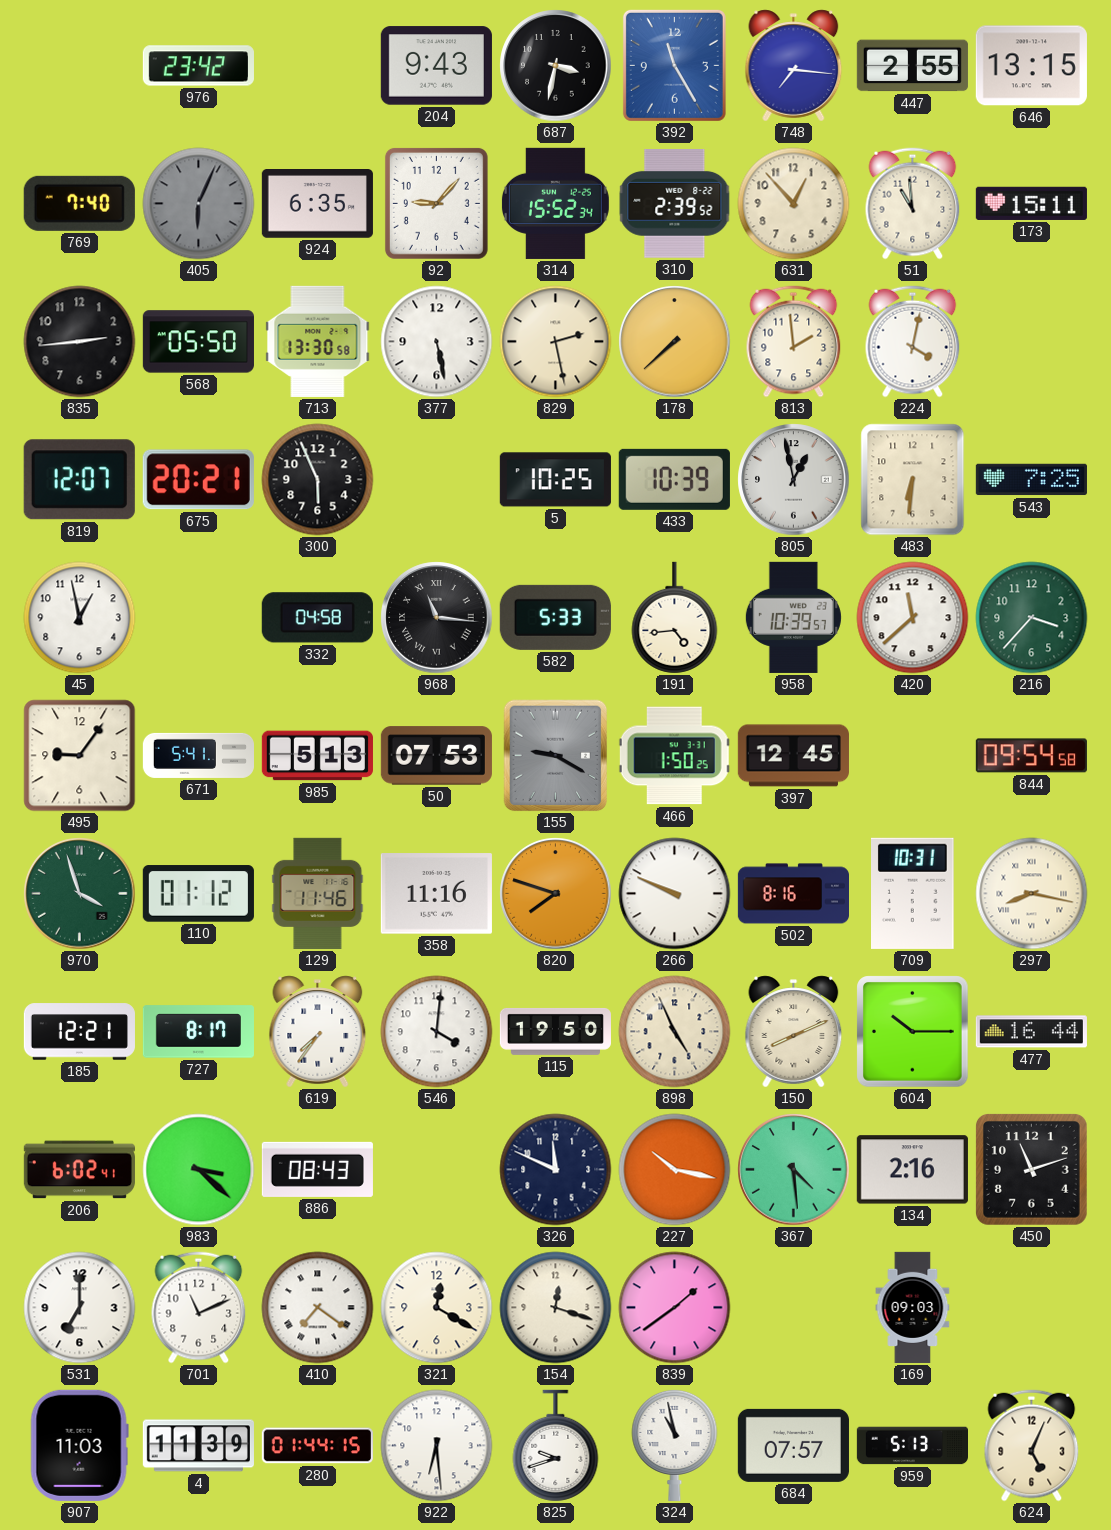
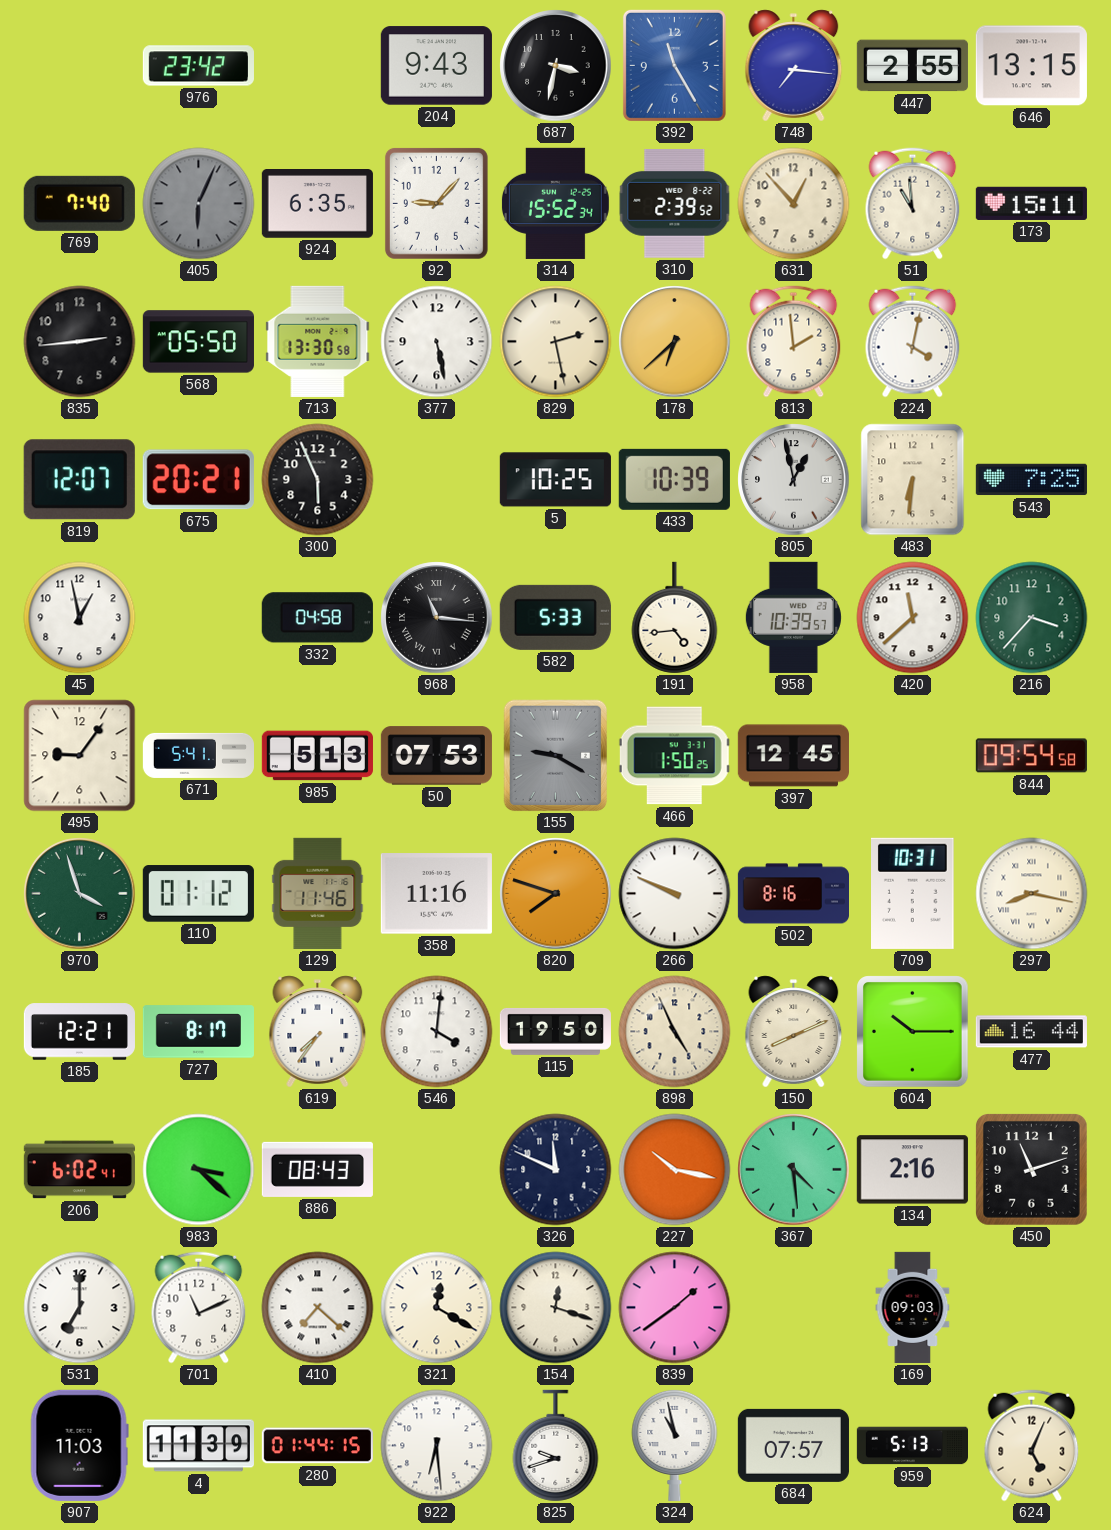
178: 7:38 -> 6:38
410: 7:21 -> 7:22
